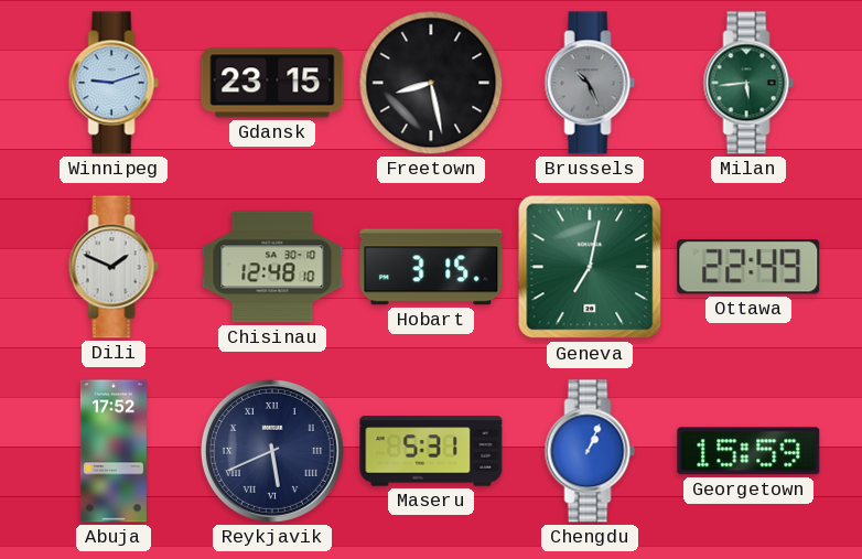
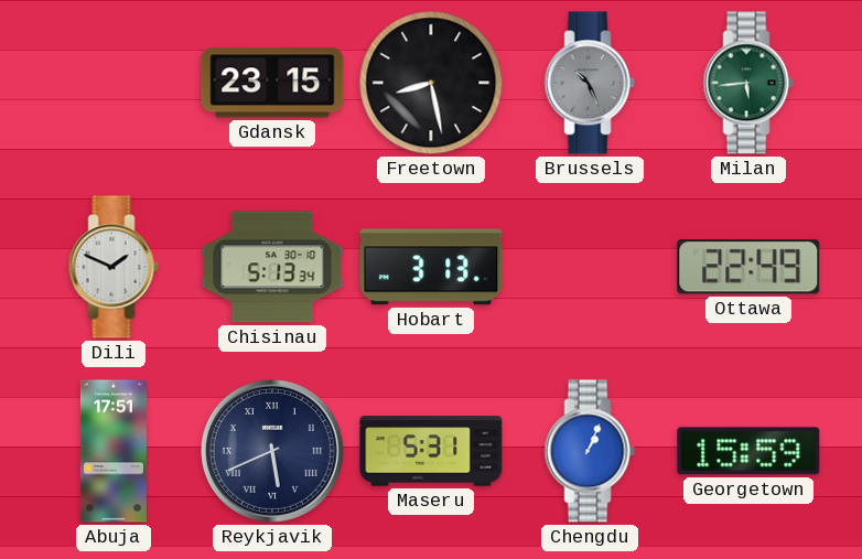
Winnipeg: 9:12 -> none
Chisinau: 12:48 -> 5:13
Hobart: 3:15 -> 3:13
Geneva: 7:02 -> none
Abuja: 17:52 -> 17:51
